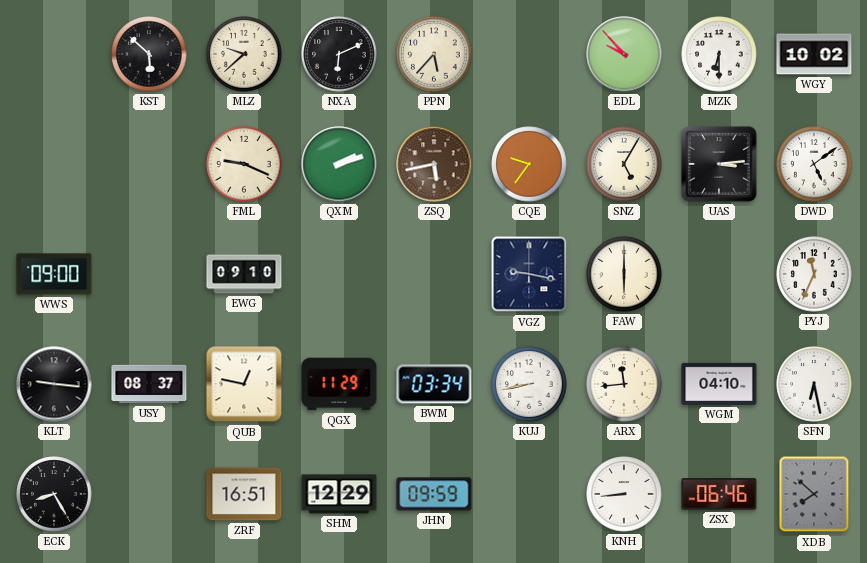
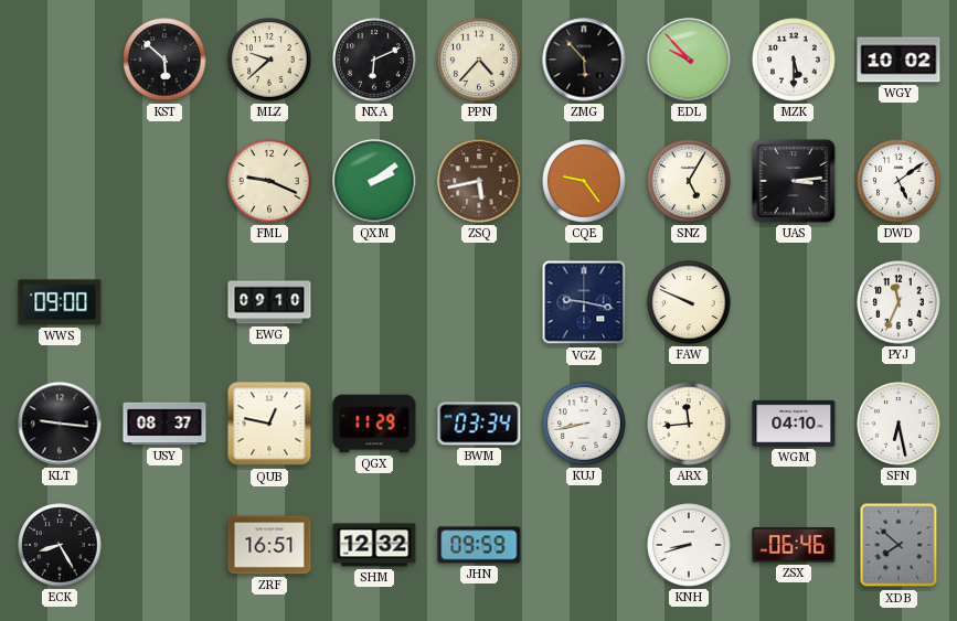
PPN: 5:37 -> 4:37
ZMG: none -> 5:53
MZK: 6:30 -> 5:30
QXM: 2:12 -> 2:09
CQE: 9:36 -> 9:24
FAW: 6:00 -> 9:49
SHM: 12:29 -> 12:32
KNH: 8:44 -> 8:42
